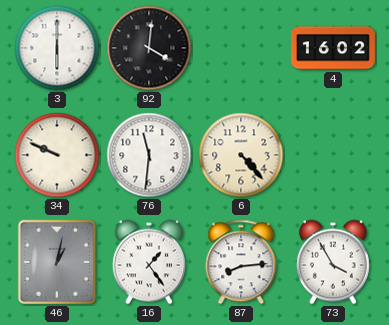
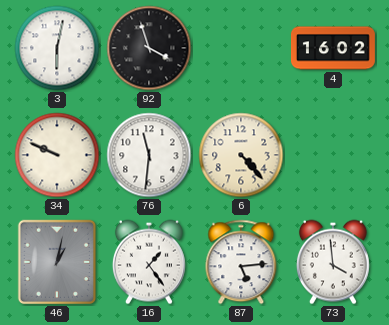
3: 6:00 -> 6:02
92: 4:01 -> 3:57
87: 8:14 -> 5:14
73: 3:55 -> 3:59
